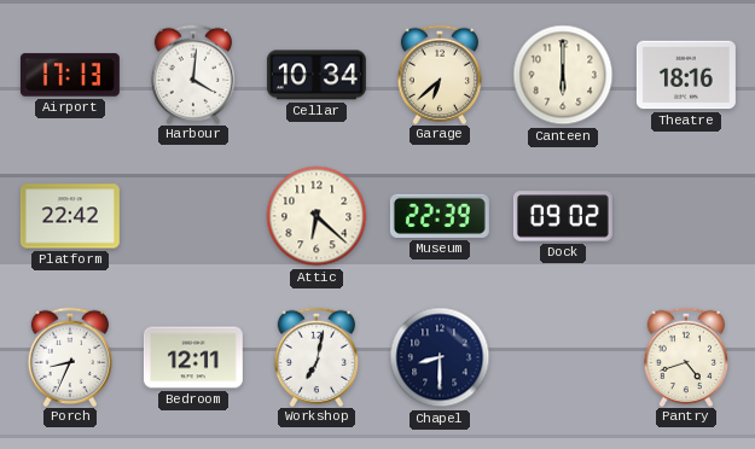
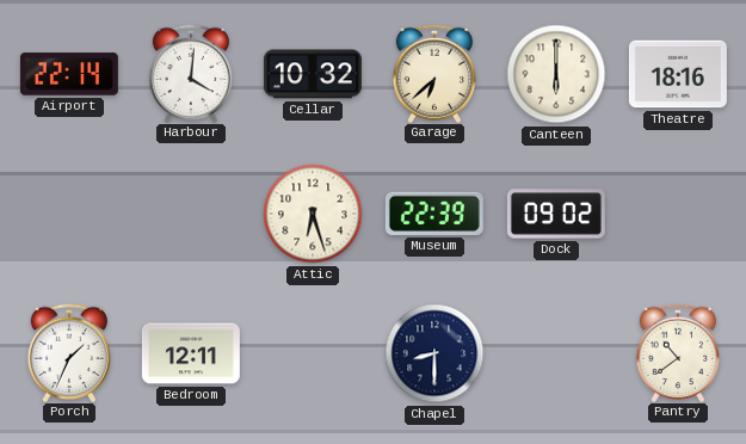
Airport: 17:13 -> 22:14
Cellar: 10:34 -> 10:32
Platform: 22:42 -> none
Attic: 6:22 -> 6:27
Porch: 8:34 -> 1:34
Workshop: 7:02 -> none
Pantry: 4:42 -> 10:39
